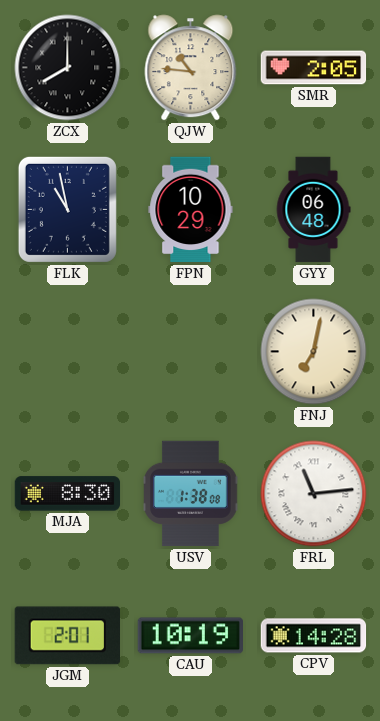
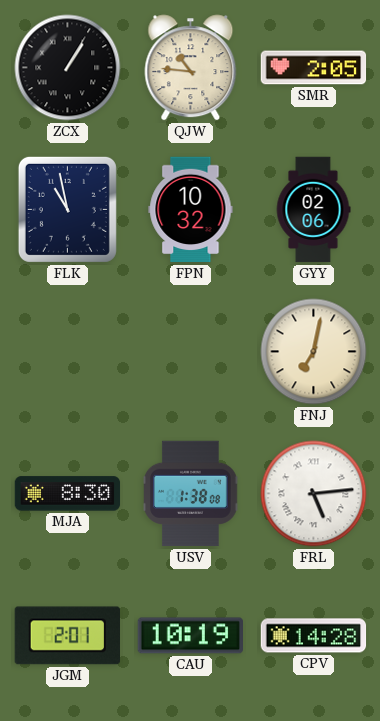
ZCX: 8:00 -> 1:05
FPN: 10:29 -> 10:32
GYY: 06:48 -> 02:06
FRL: 11:14 -> 5:14
